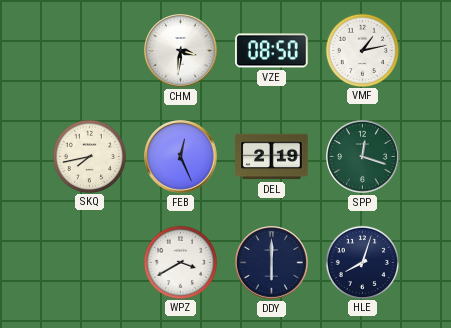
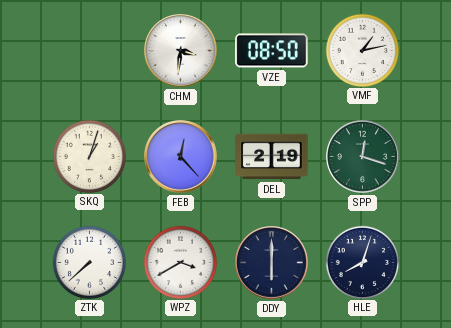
SKQ: 7:43 -> 1:03
FEB: 12:26 -> 12:23
ZTK: none -> 7:38
